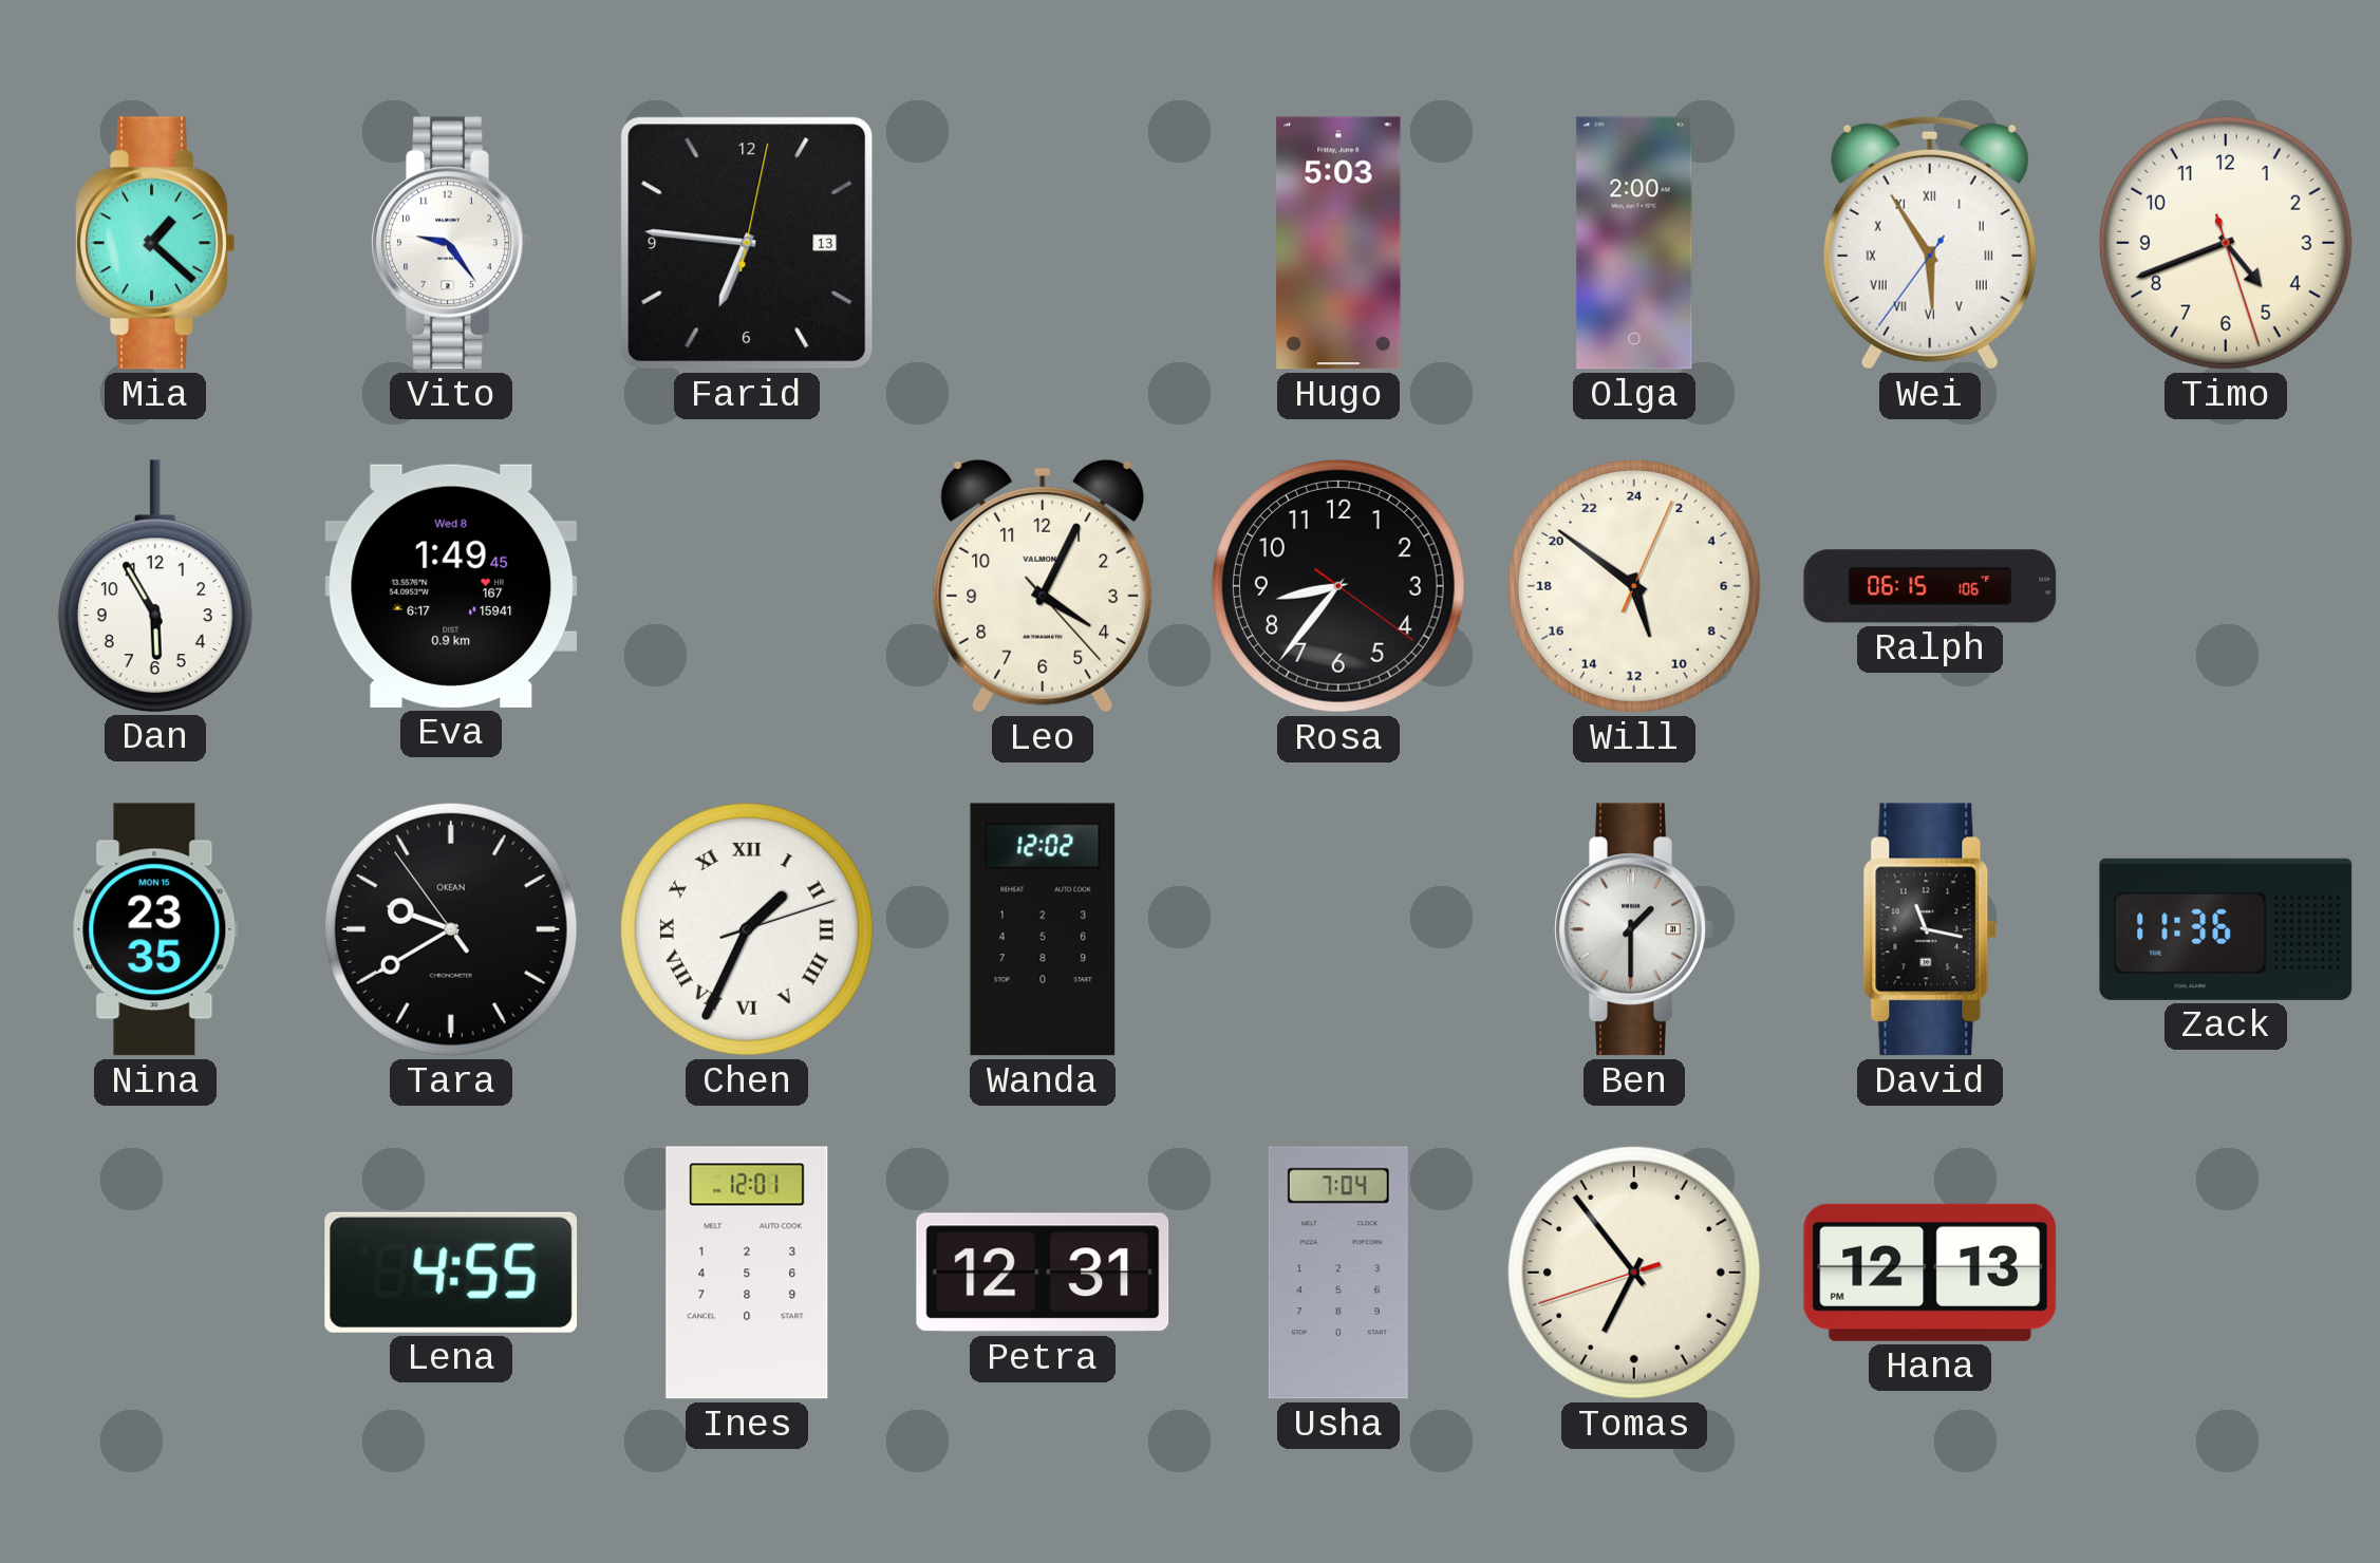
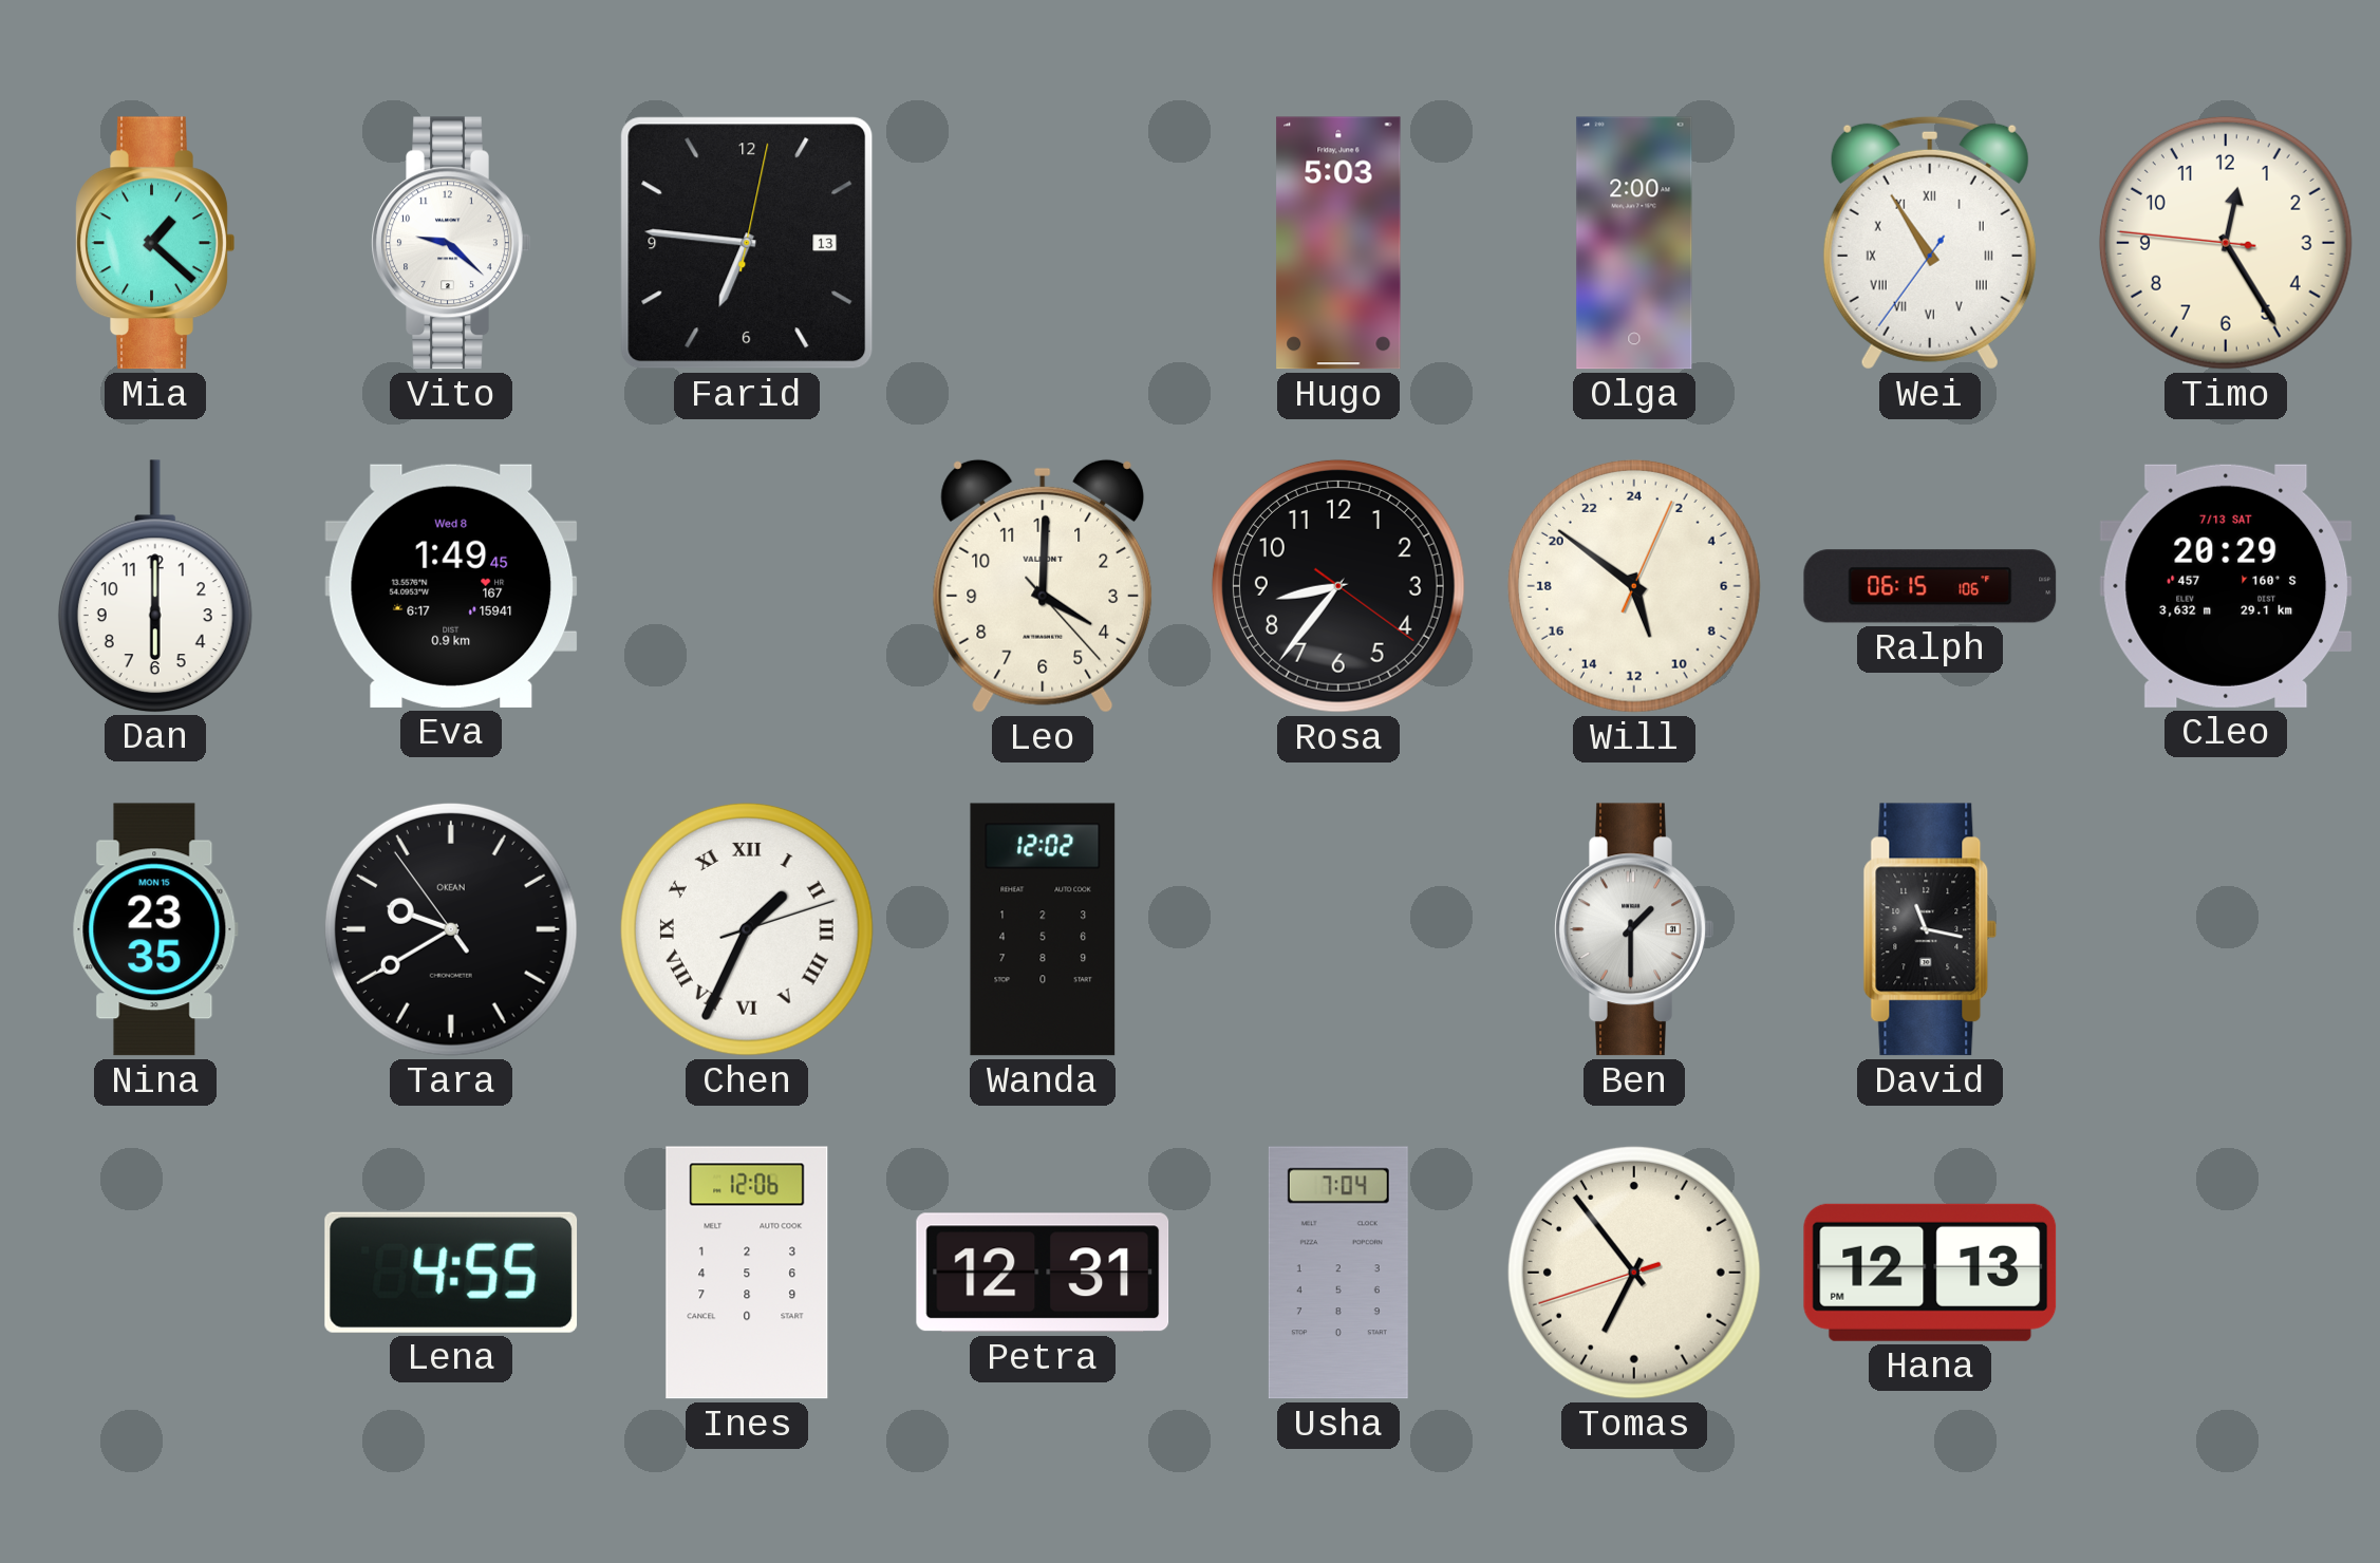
Vito: 9:24 -> 9:22
Wei: 5:54 -> 10:54
Timo: 4:41 -> 12:24
Dan: 5:55 -> 6:00
Leo: 4:04 -> 4:00
Cleo: none -> 20:29
Zack: 11:36 -> none
Ines: 12:01 -> 12:06
